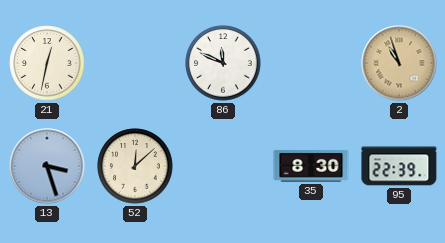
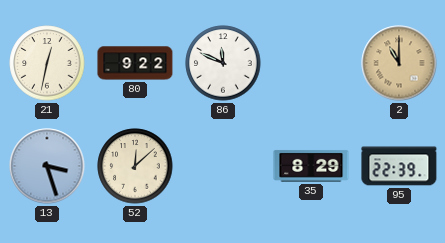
80: none -> 9:22
2: 10:57 -> 11:00
35: 8:30 -> 8:29
